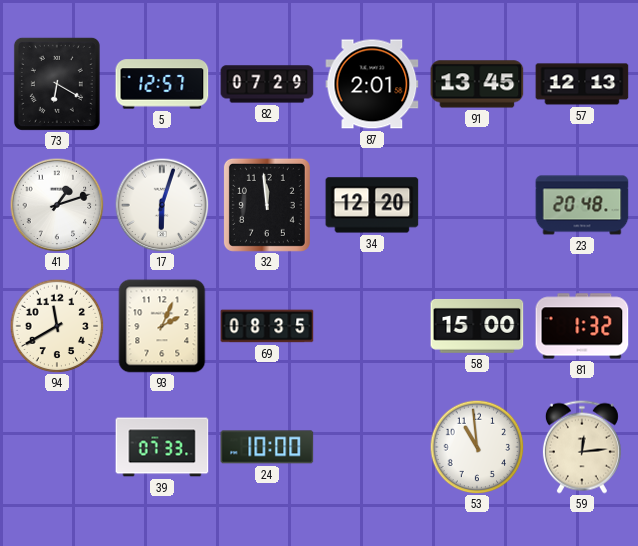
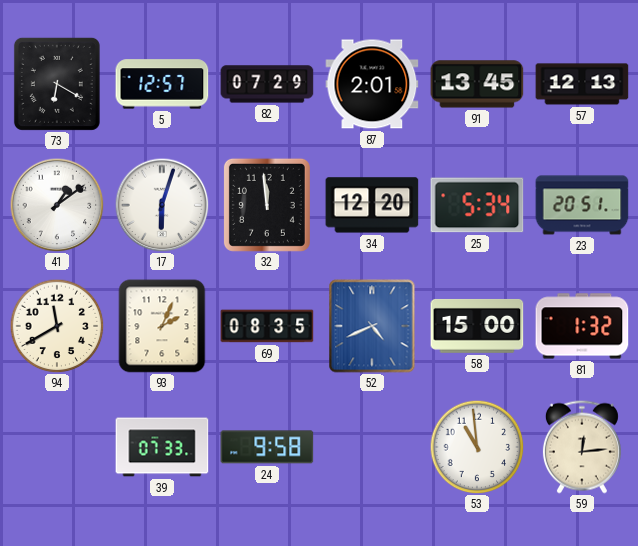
41: 1:12 -> 1:09
25: none -> 5:34
23: 20:48 -> 20:51
52: none -> 4:41
24: 10:00 -> 9:58
